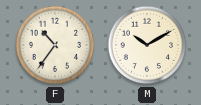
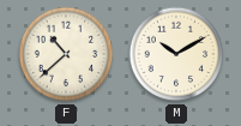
F: 10:36 -> 10:38
